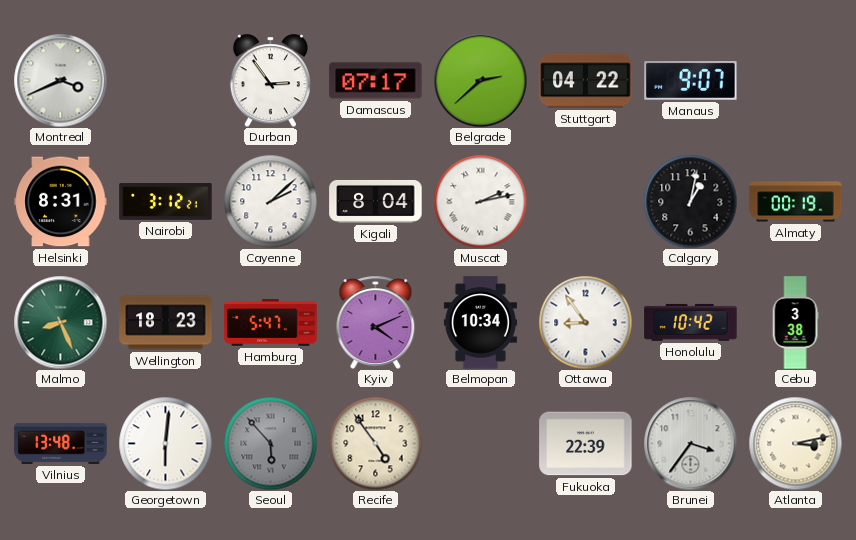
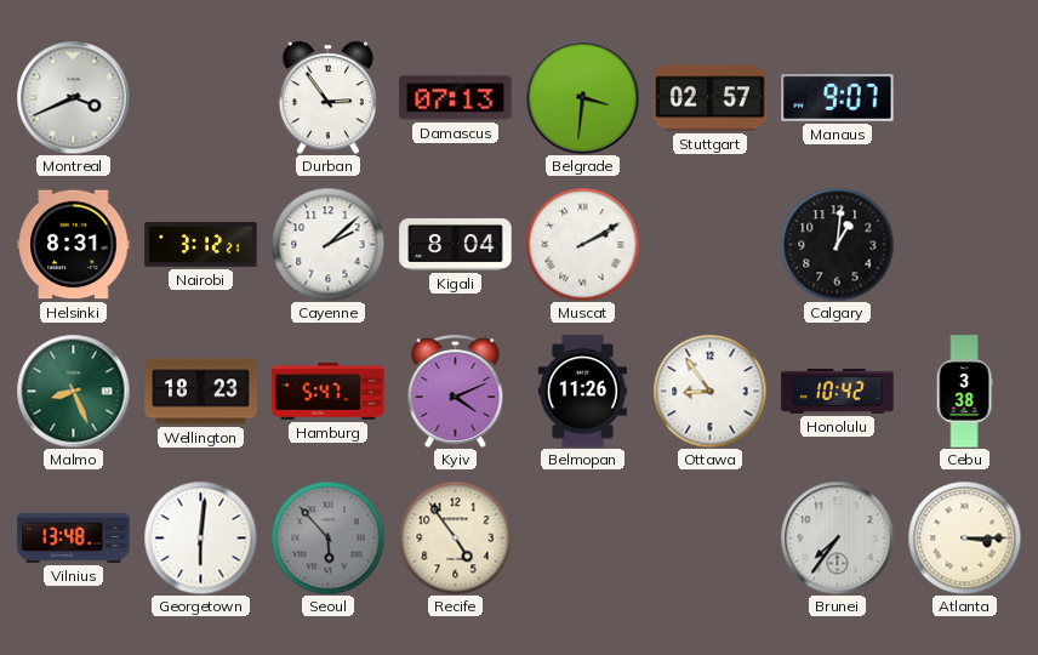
Damascus: 07:17 -> 07:13
Belgrade: 2:38 -> 3:31
Stuttgart: 04:22 -> 02:57
Muscat: 2:13 -> 2:10
Calgary: 1:02 -> 1:01
Almaty: 00:19 -> none
Belmopan: 10:34 -> 11:26
Fukuoka: 22:39 -> none
Brunei: 3:36 -> 7:36
Atlanta: 3:13 -> 3:15
